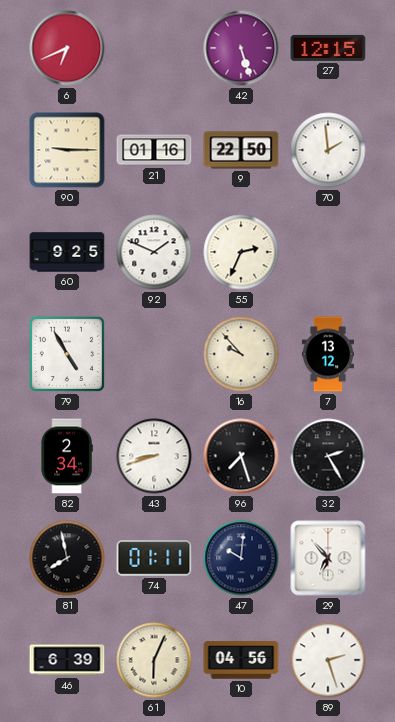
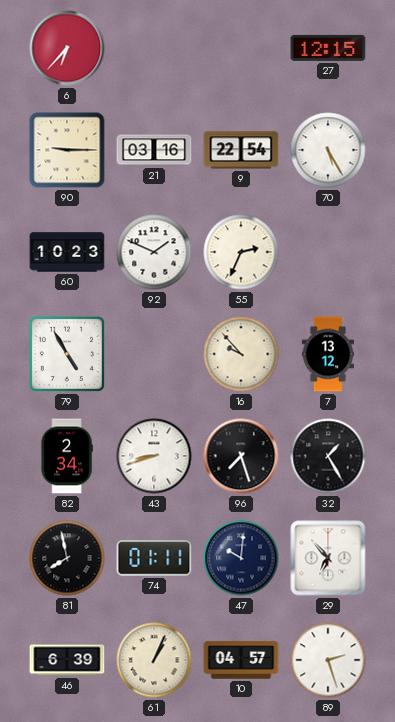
6: 6:41 -> 6:37
42: 5:27 -> none
21: 01:16 -> 03:16
9: 22:50 -> 22:54
70: 1:59 -> 5:25
60: 9:25 -> 10:23
32: 2:25 -> 1:25
61: 6:04 -> 1:04
10: 04:56 -> 04:57
